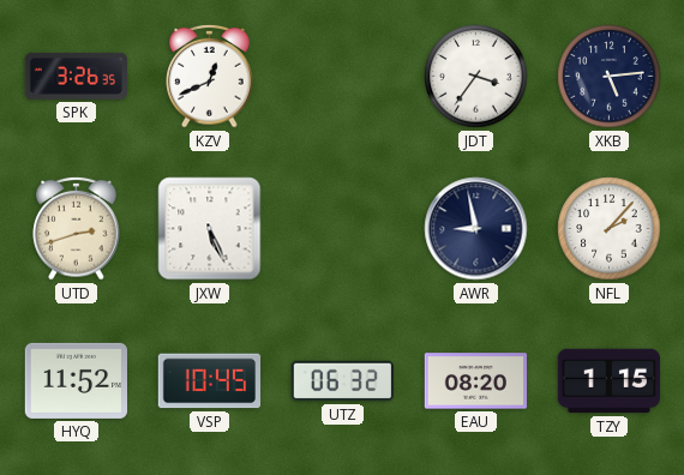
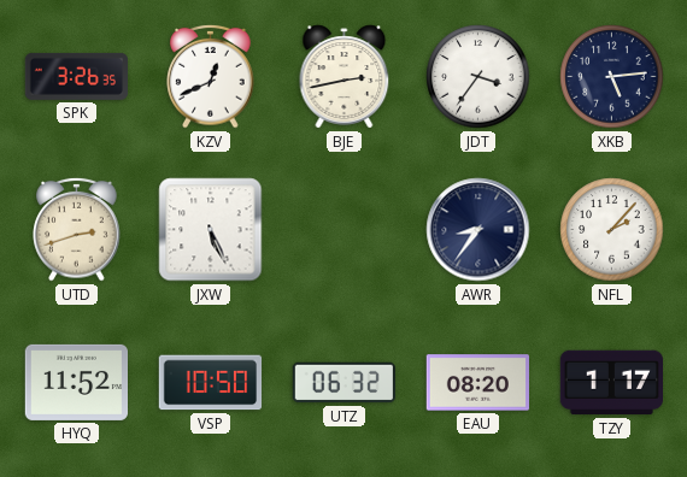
BJE: none -> 2:43
AWR: 8:58 -> 8:36
VSP: 10:45 -> 10:50
TZY: 1:15 -> 1:17
